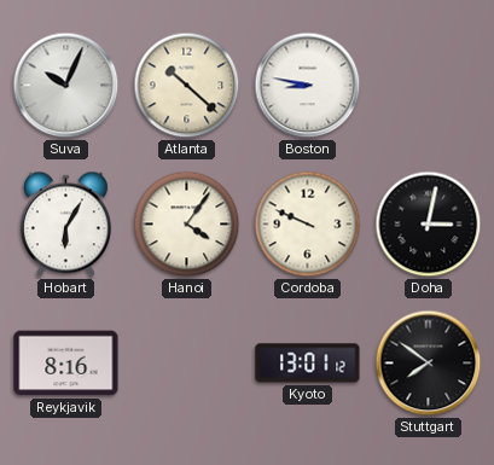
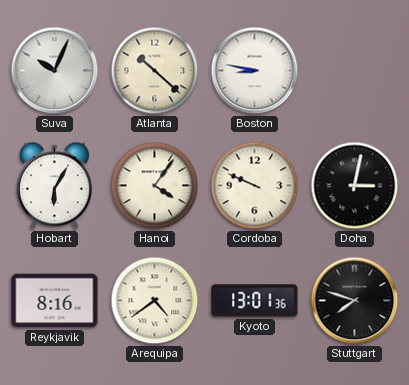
Arequipa: none -> 4:39
Kyoto: 13:01:12 -> 13:01:36
Stuttgart: 7:51 -> 7:48
